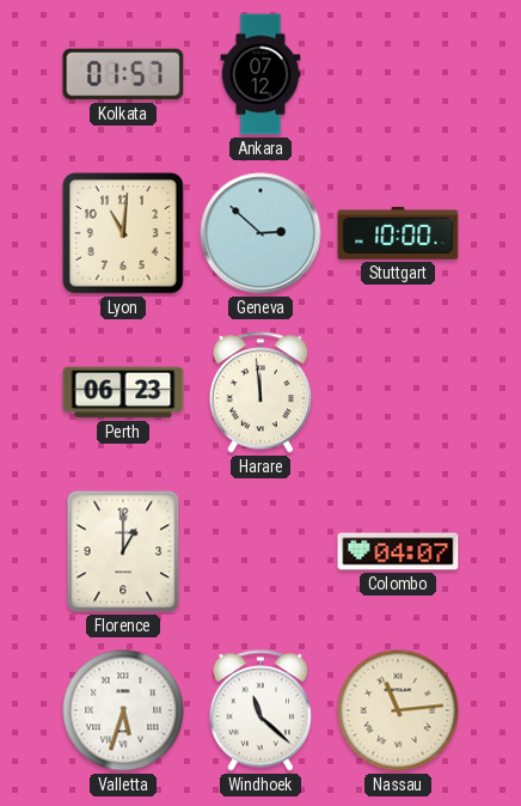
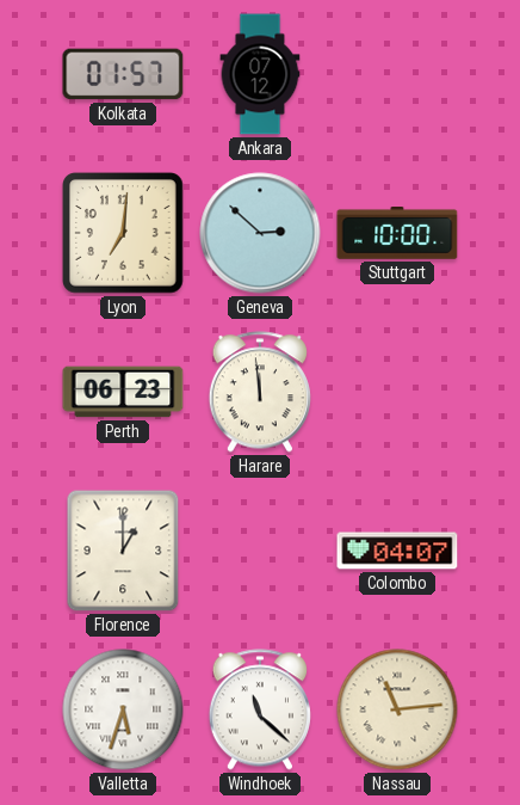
Lyon: 11:01 -> 7:01
